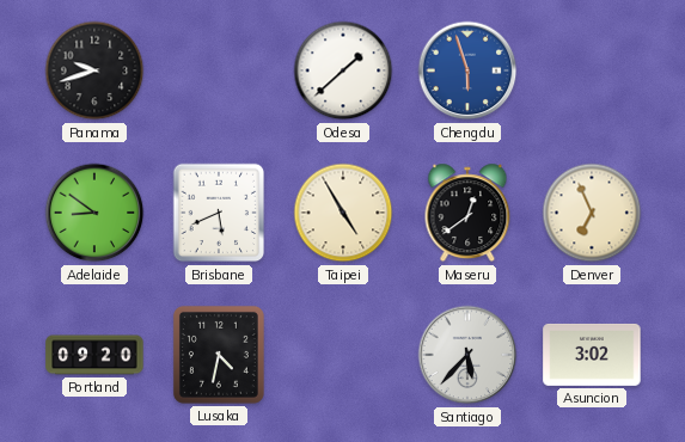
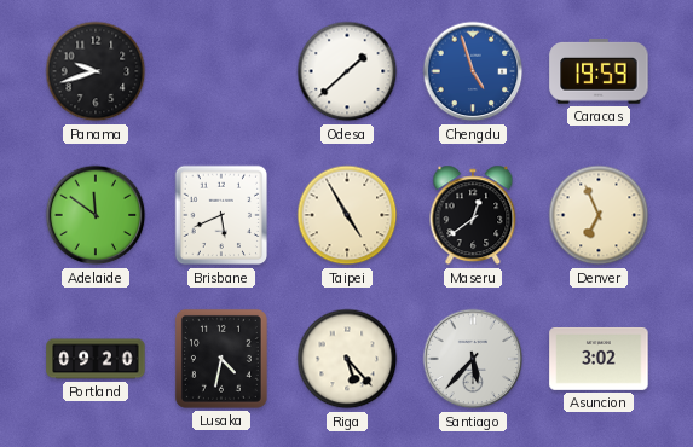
Chengdu: 5:57 -> 4:57
Caracas: none -> 19:59
Adelaide: 8:51 -> 11:51
Riga: none -> 5:23
